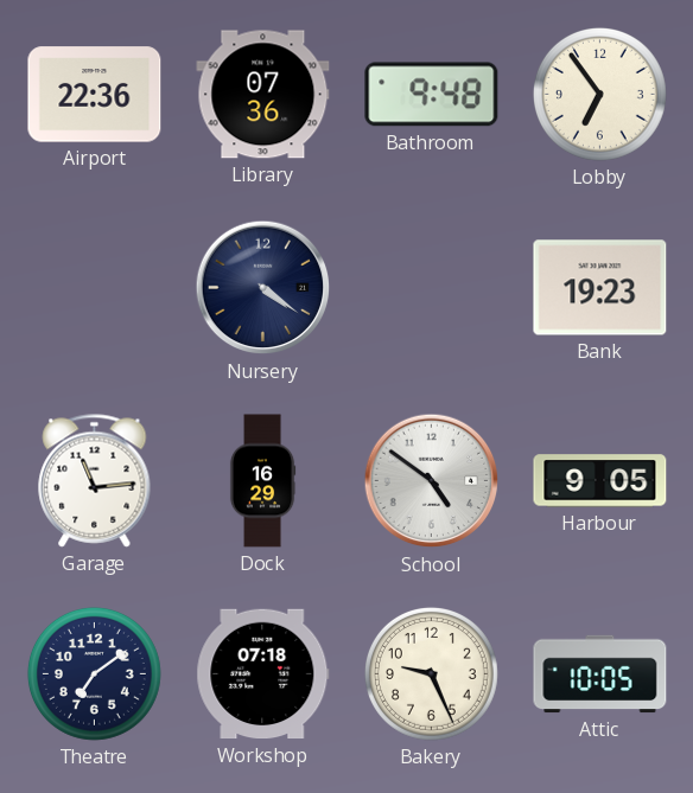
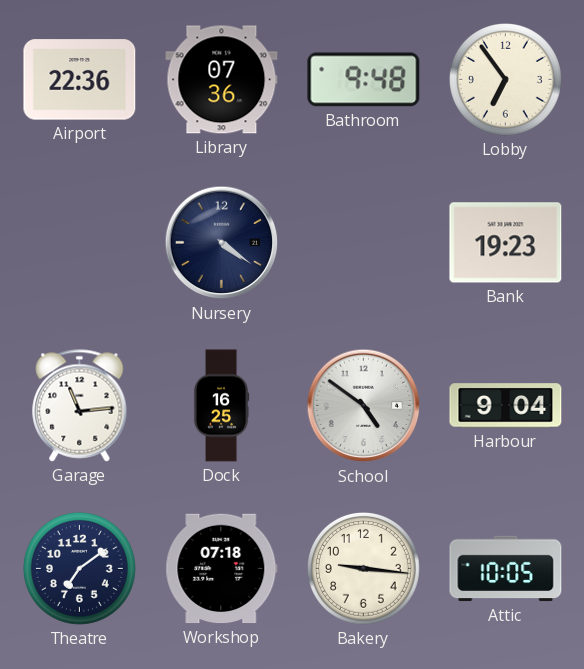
Dock: 16:29 -> 16:25
Harbour: 9:05 -> 9:04
Bakery: 9:26 -> 9:16
